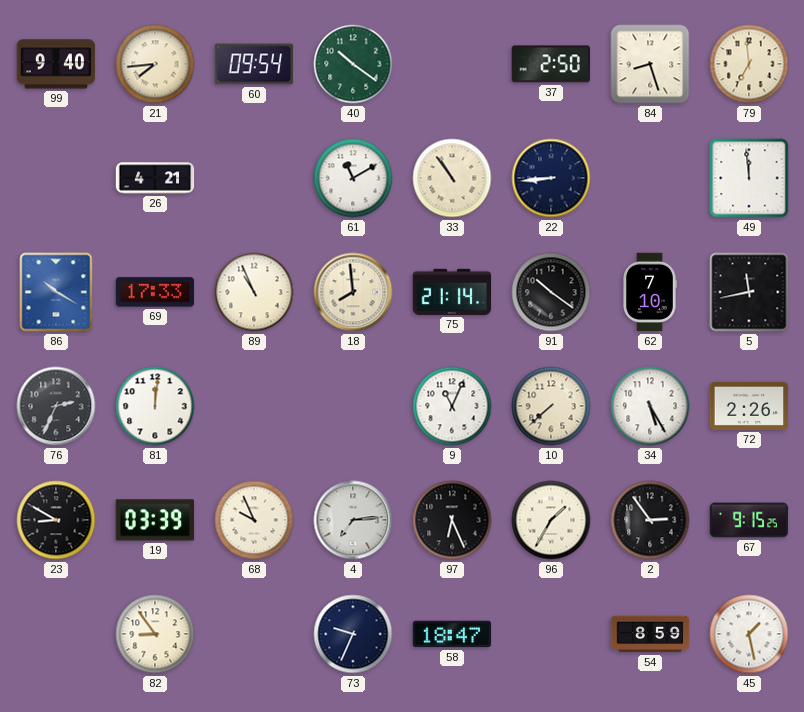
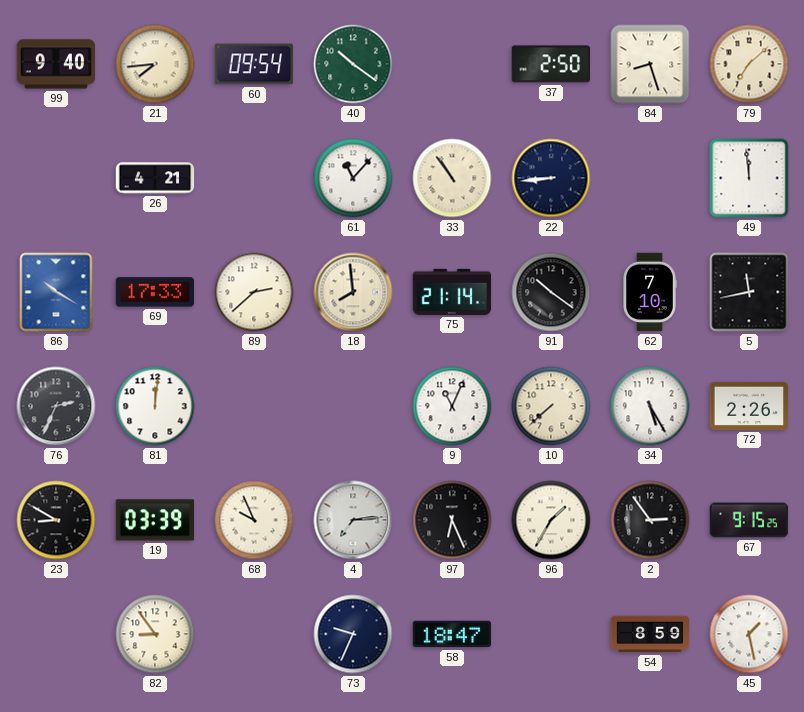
79: 6:59 -> 7:08
61: 11:10 -> 11:07
89: 10:56 -> 2:38
